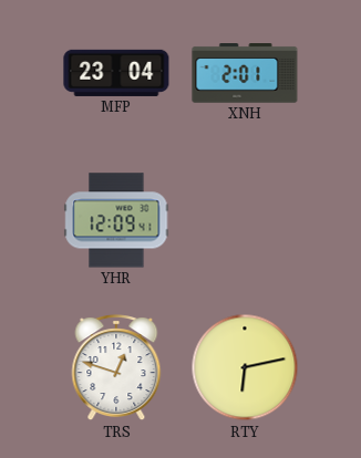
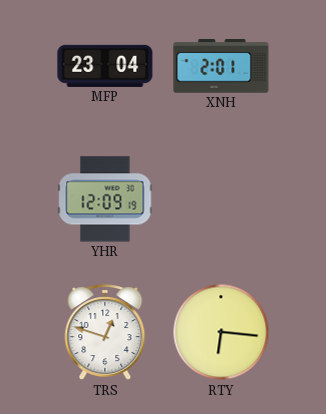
YHR: 12:09:41 -> 12:09:19
RTY: 6:13 -> 6:16
